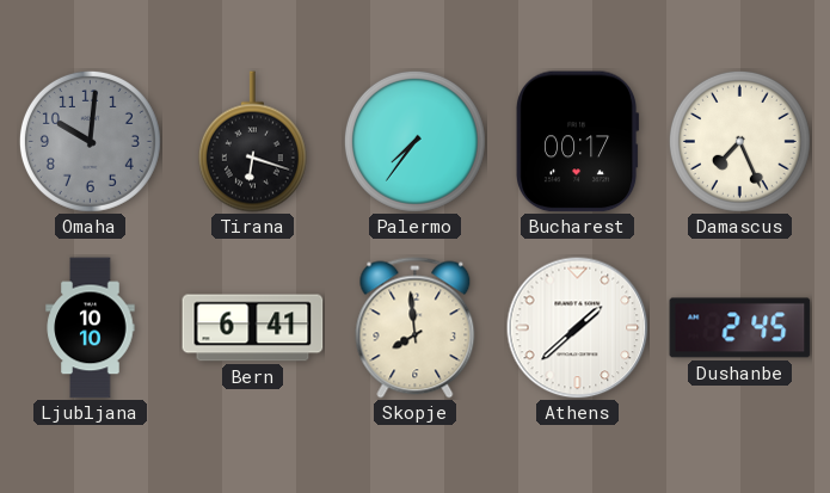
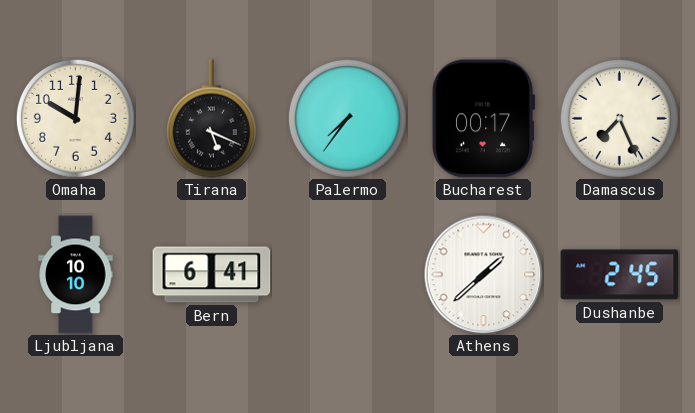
Omaha dial: grey -> cream
Tirana: 6:18 -> 5:19
Skopje: 7:59 -> none
